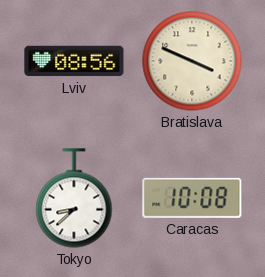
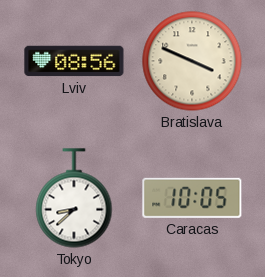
Caracas: 10:08 -> 10:05
